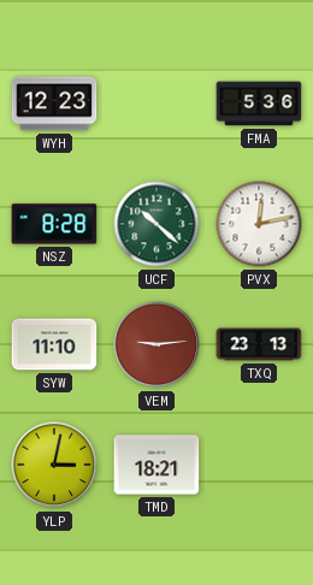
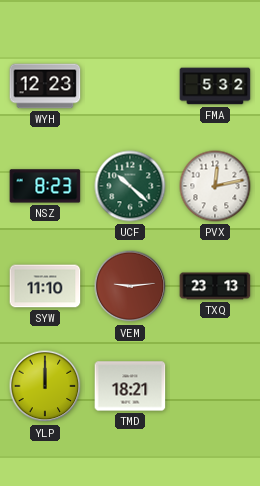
FMA: 5:36 -> 5:32
NSZ: 8:28 -> 8:23
YLP: 3:02 -> 12:00
